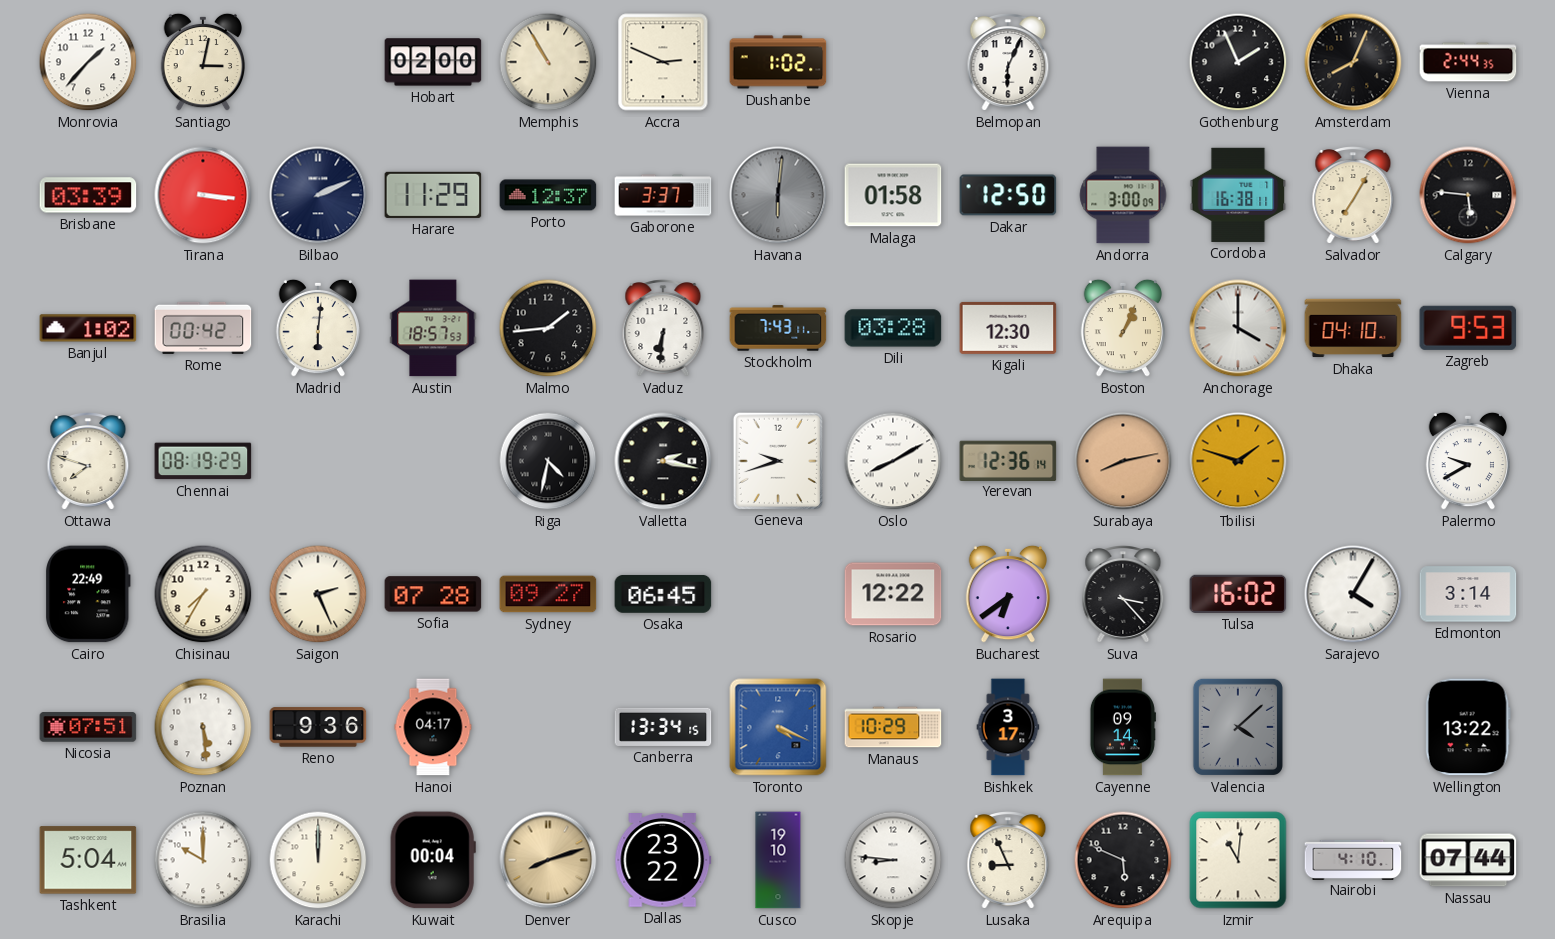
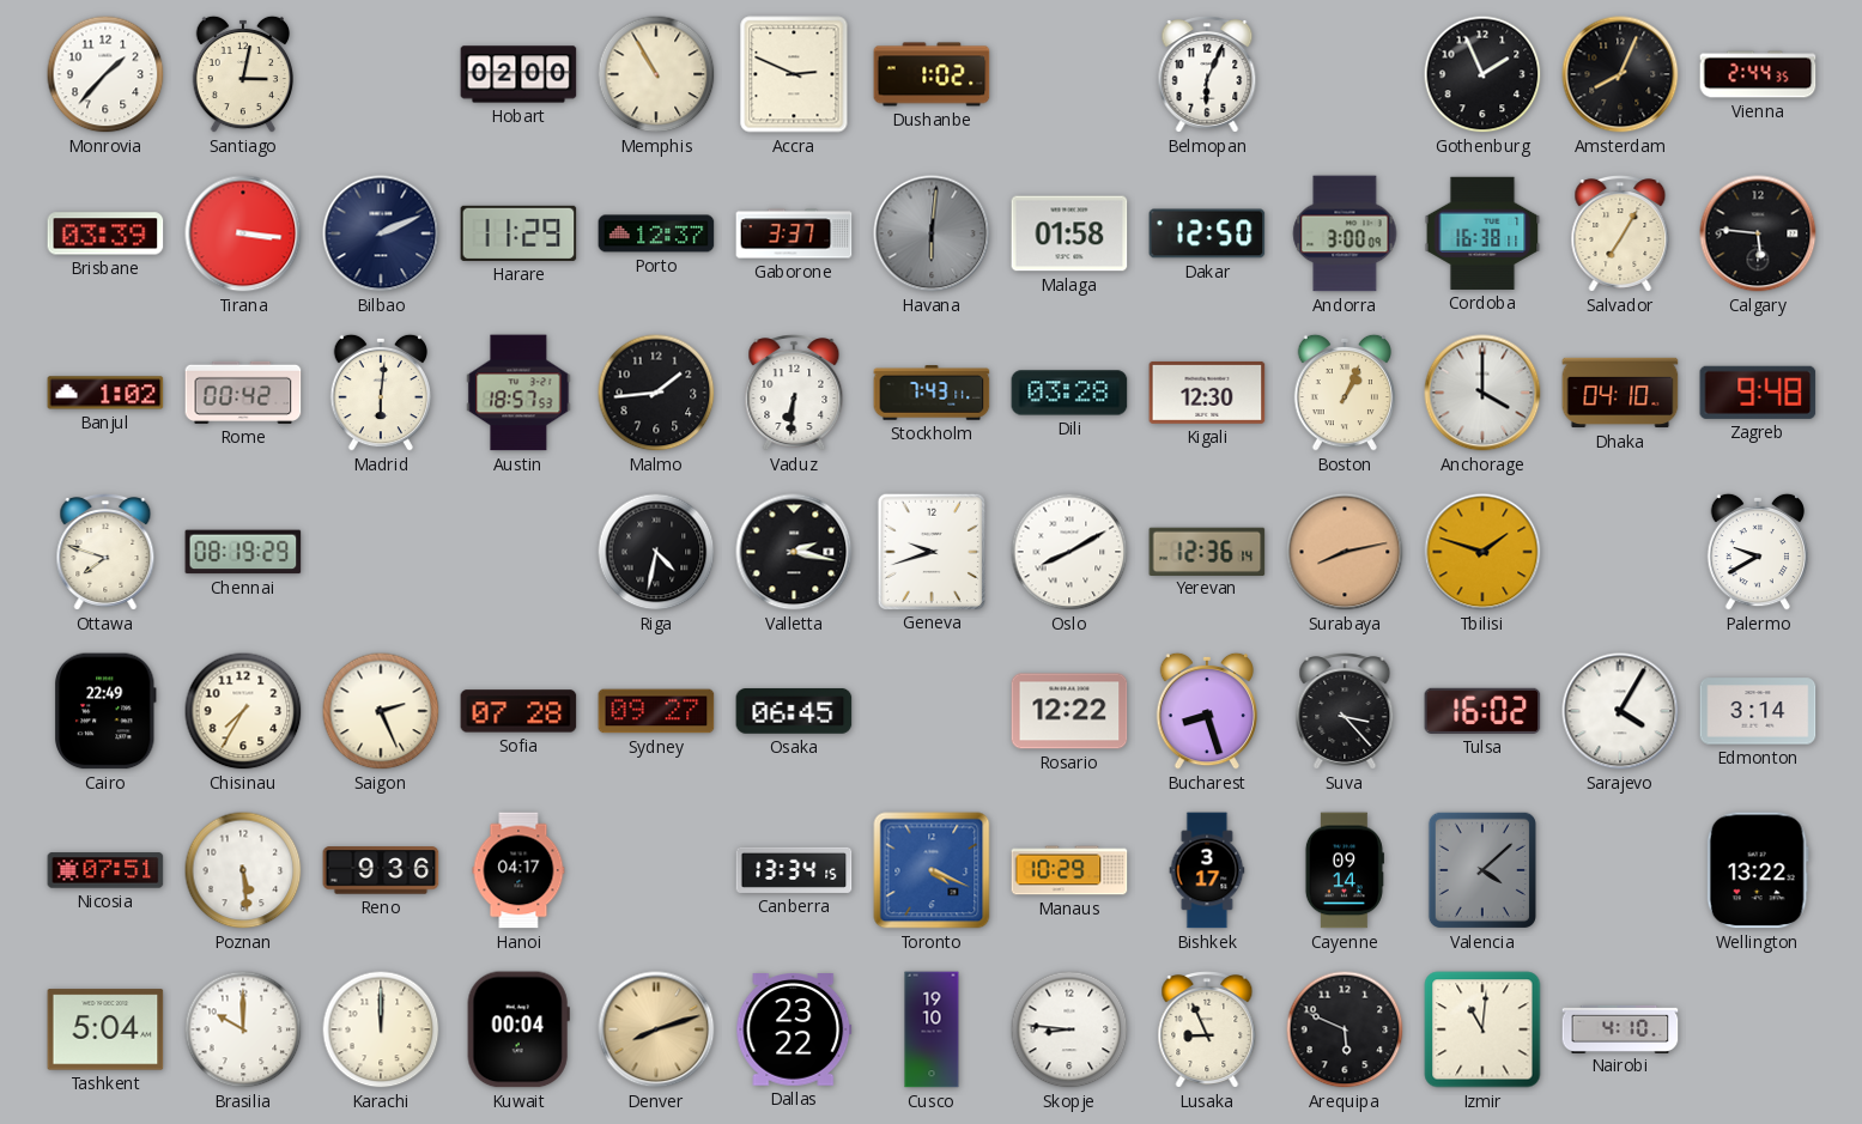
Zagreb: 9:53 -> 9:48
Bucharest: 6:39 -> 8:27
Nassau: 07:44 -> none
